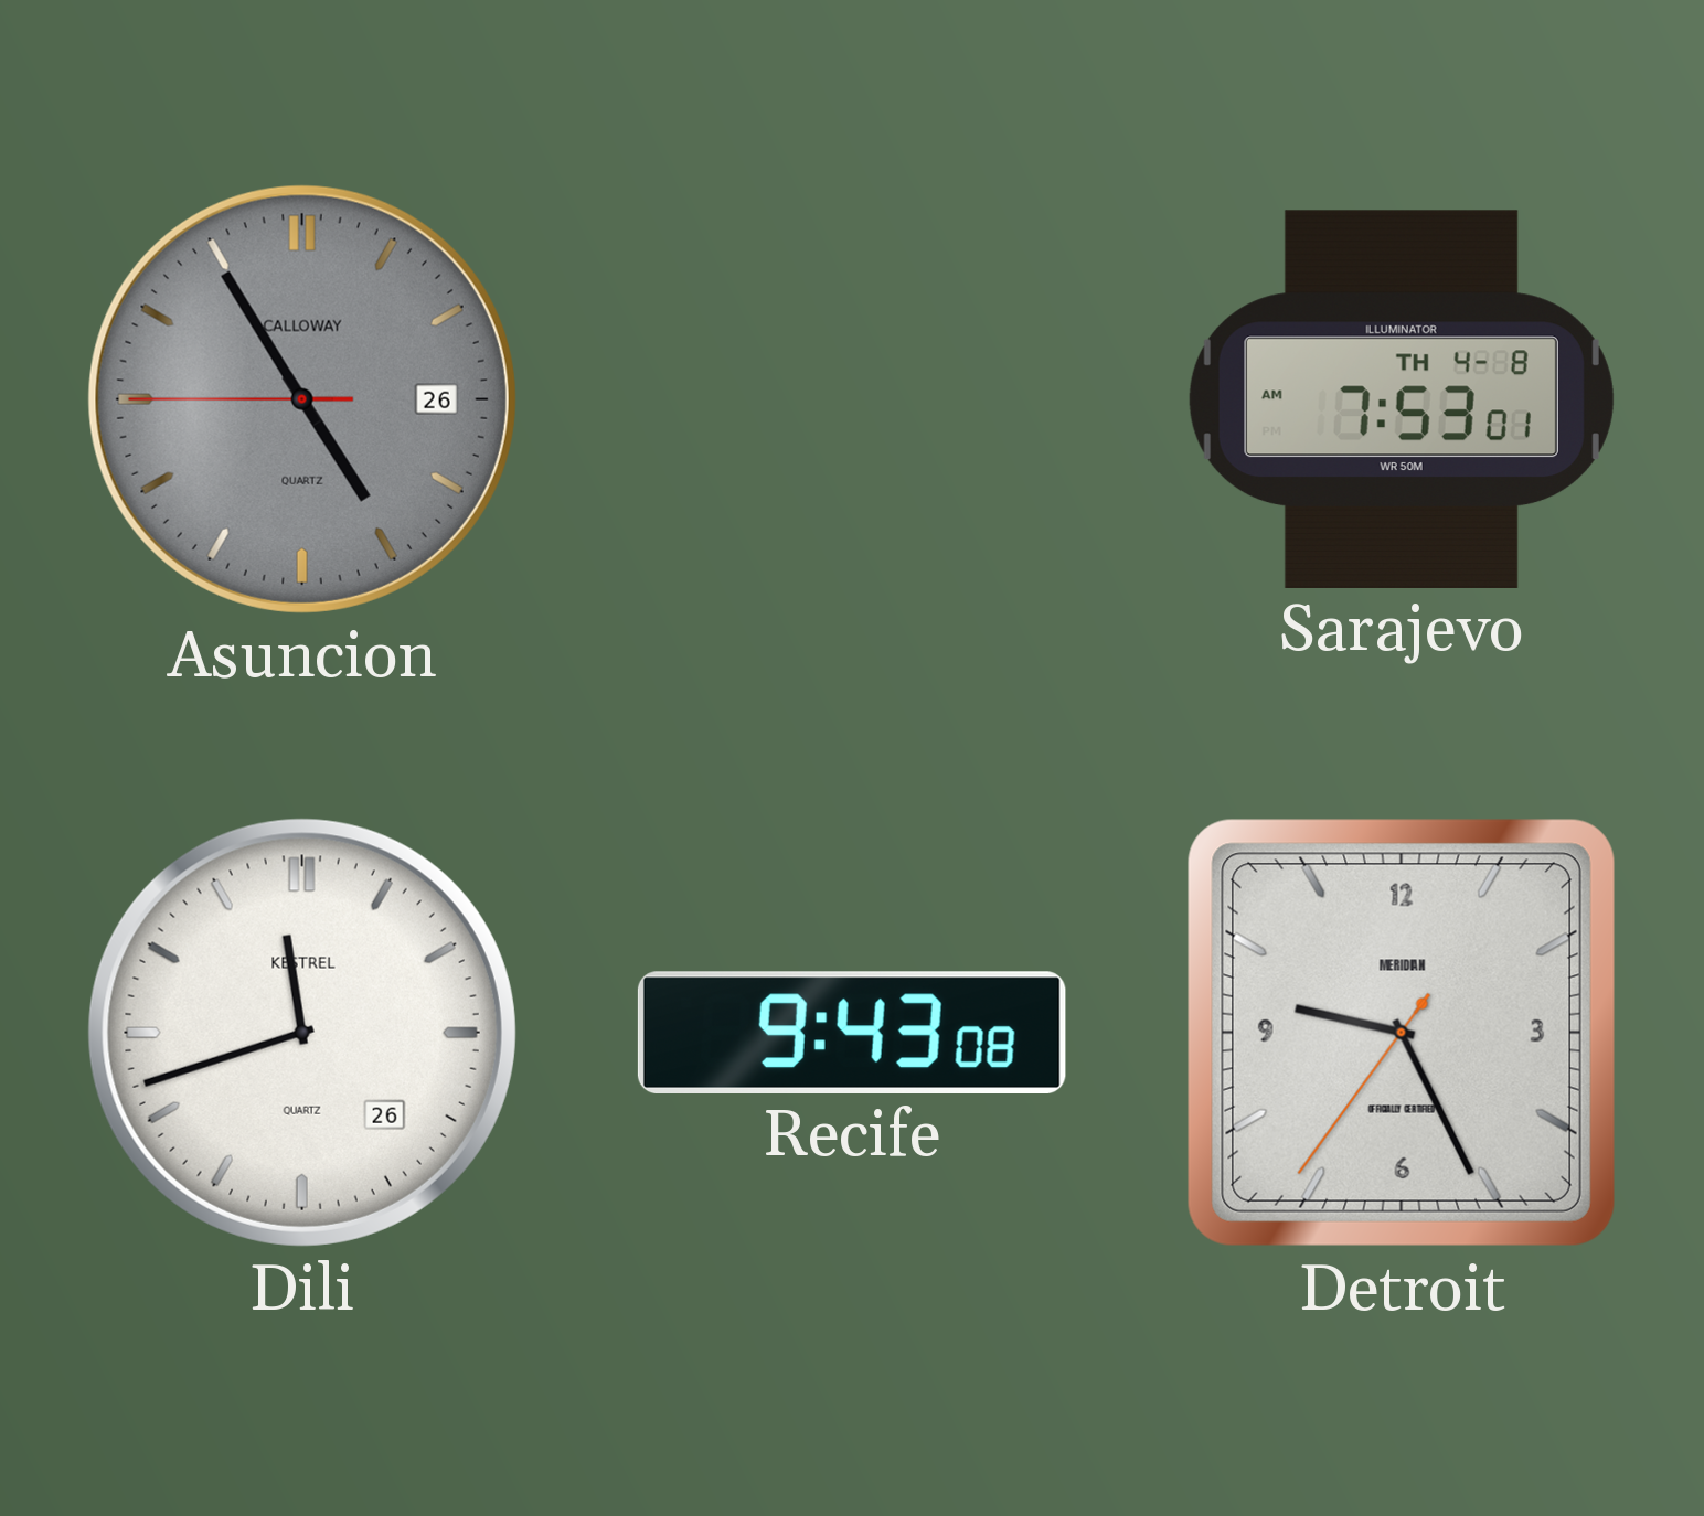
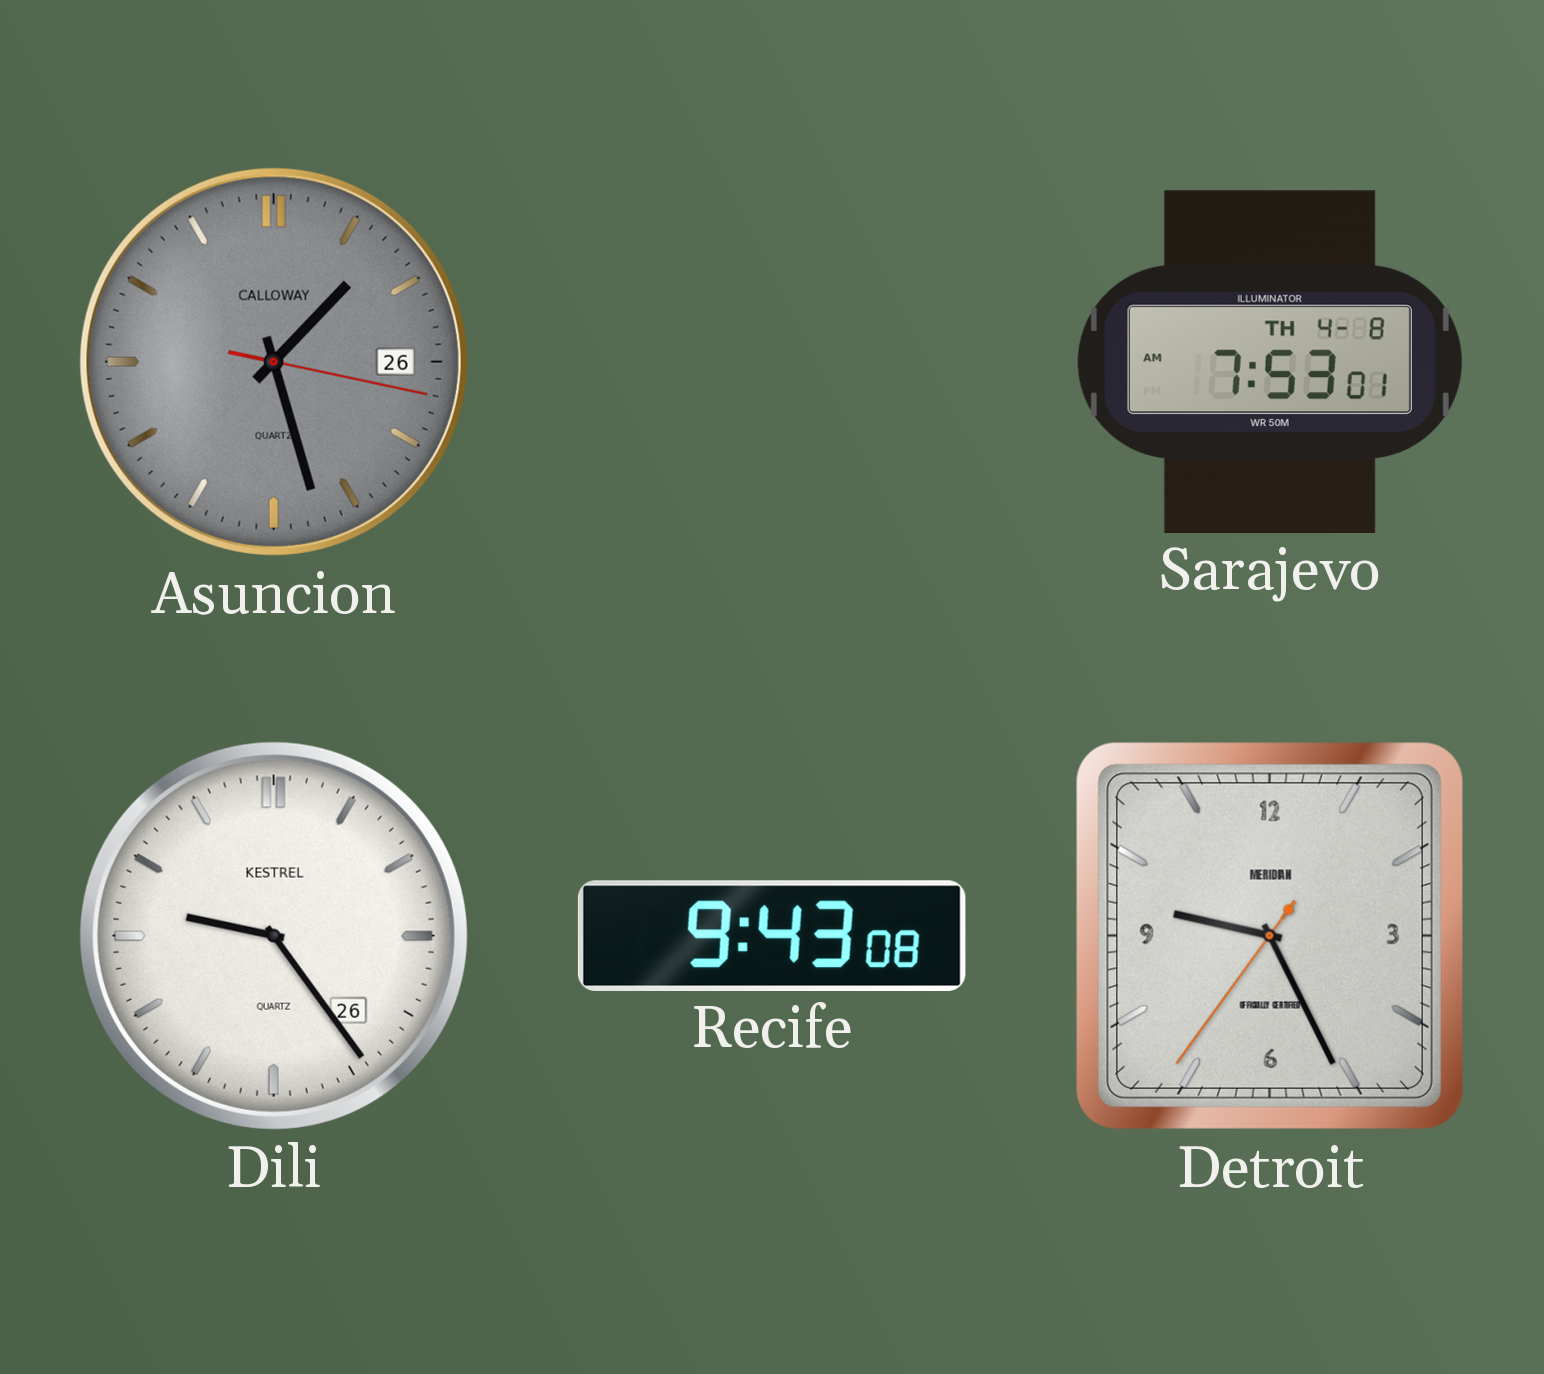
Asuncion: 4:54 -> 1:27
Dili: 11:42 -> 9:24
